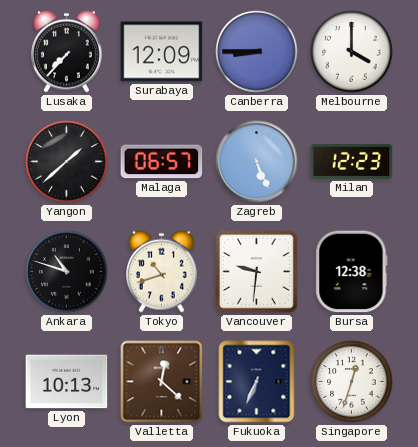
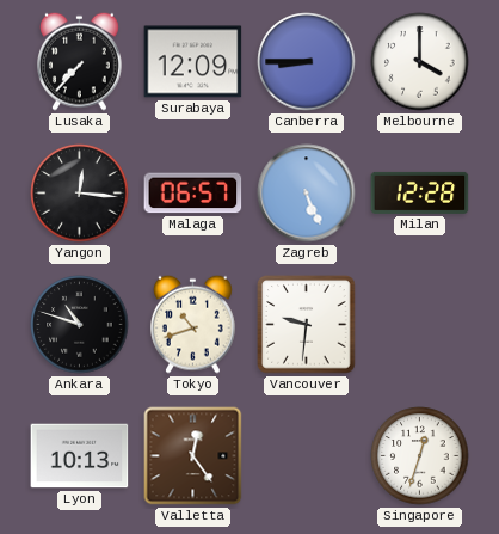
Yangon: 1:38 -> 12:16
Milan: 12:23 -> 12:28
Bursa: 12:38 -> none
Valletta: 12:22 -> 12:24
Fukuoka: 6:34 -> none
